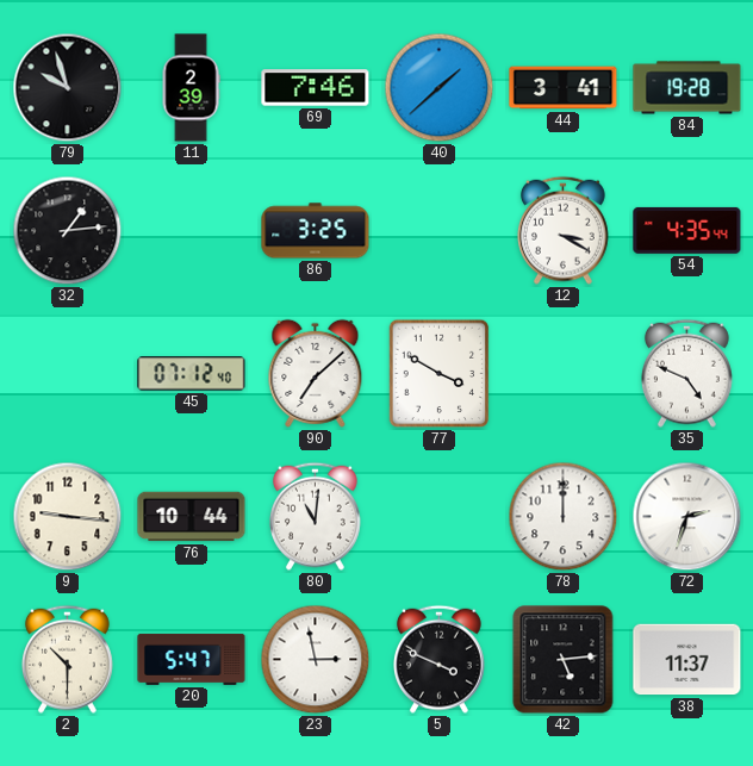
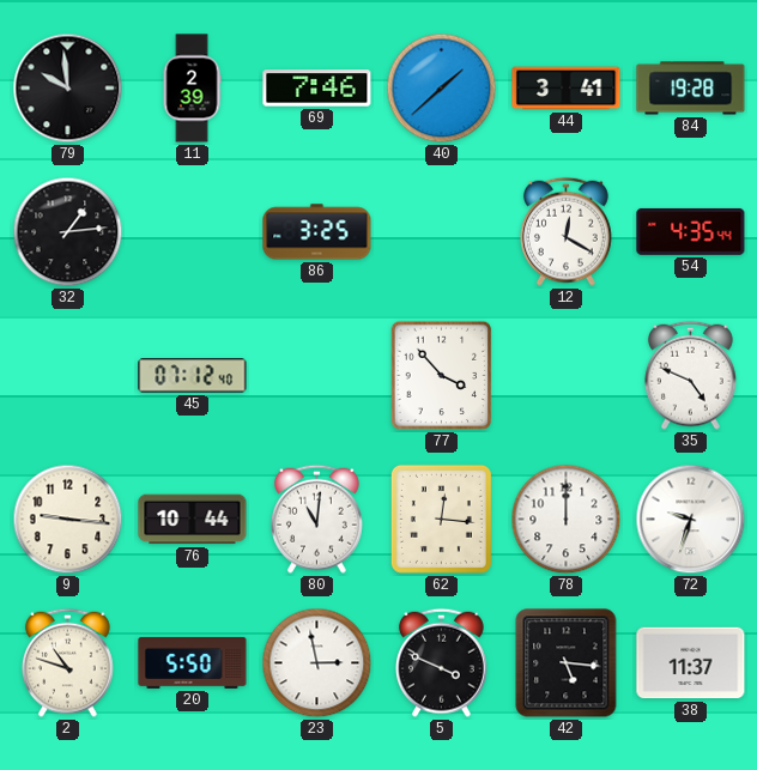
79: 9:57 -> 9:59
12: 3:20 -> 12:20
90: 7:08 -> none
77: 3:50 -> 3:53
62: none -> 12:16
72: 2:33 -> 9:33
2: 10:30 -> 10:48
20: 5:47 -> 5:50
42: 5:14 -> 5:16
